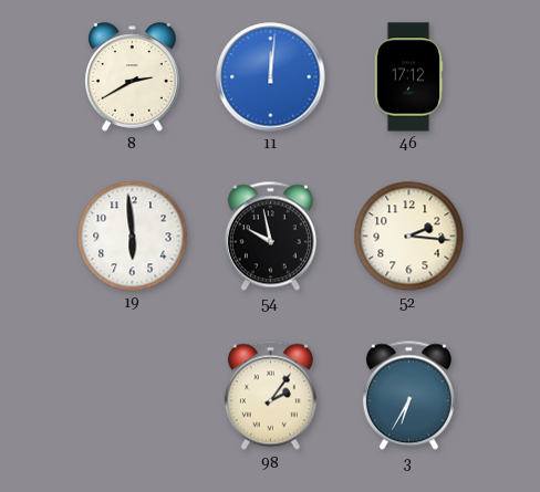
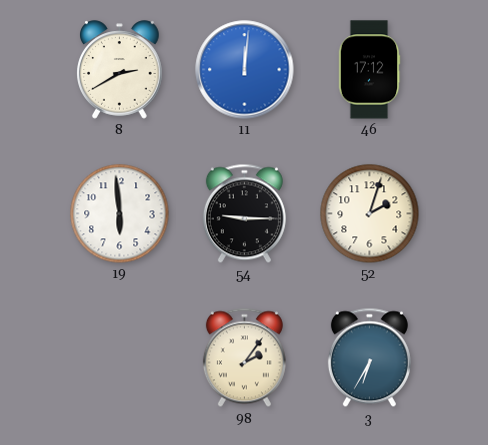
54: 9:58 -> 9:15
52: 2:16 -> 2:03
